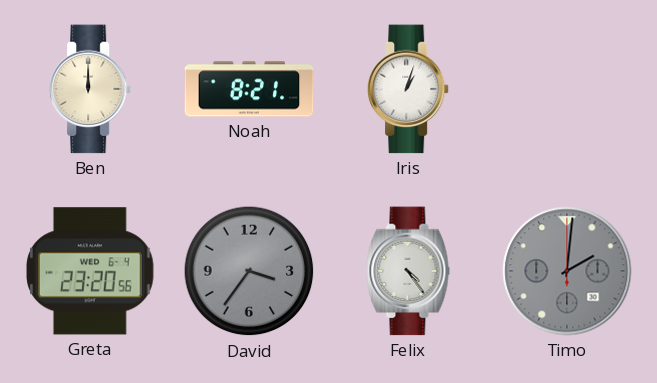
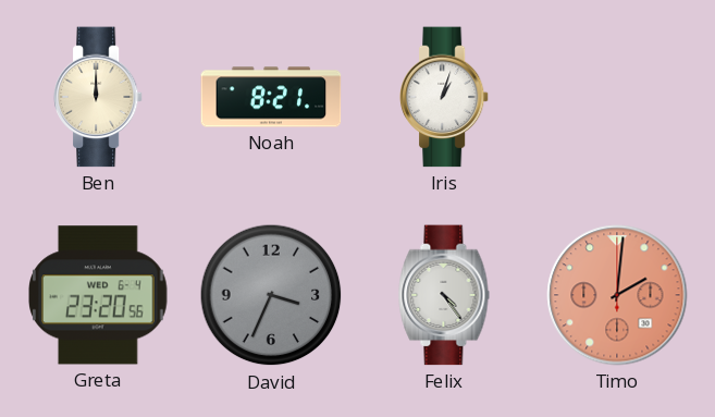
David: 3:36 -> 3:34
Timo dial: grey -> salmon
